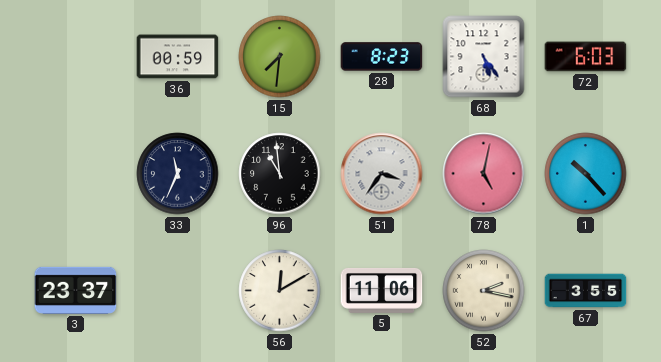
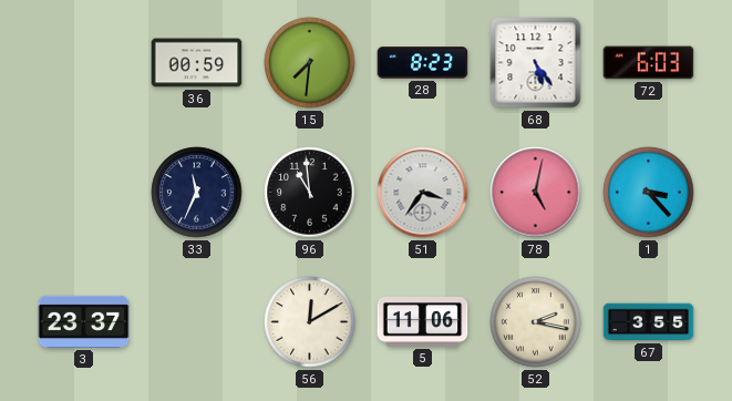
1: 10:23 -> 3:23
